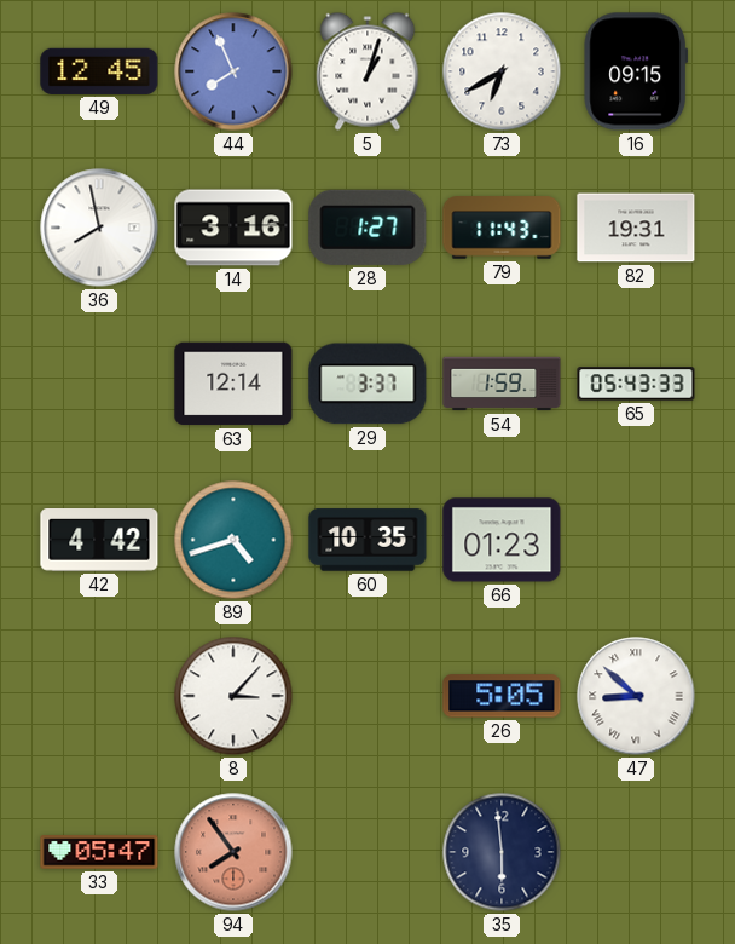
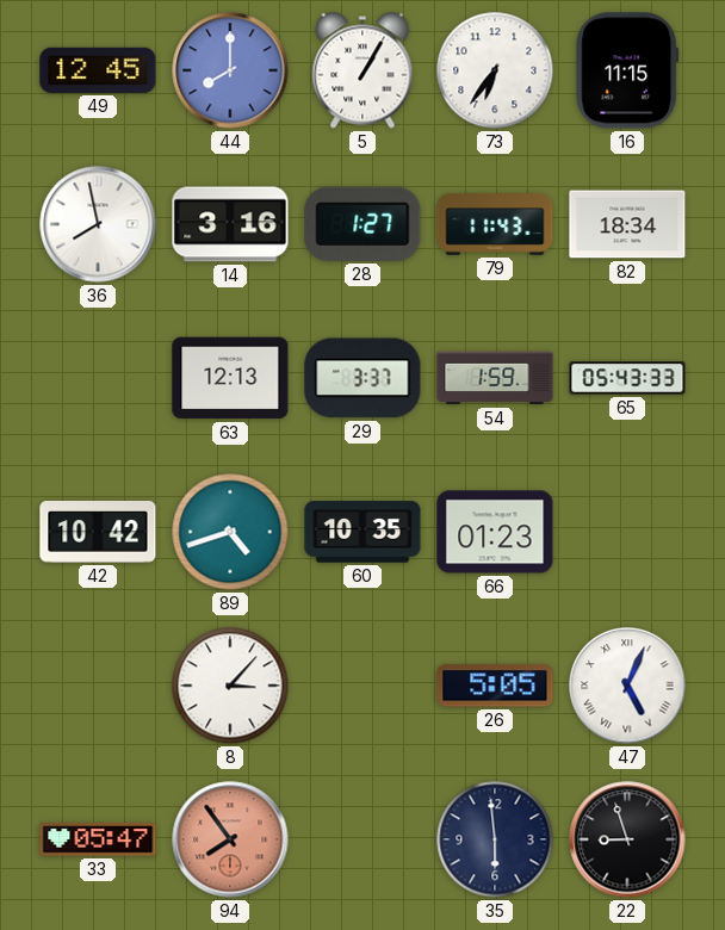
44: 7:56 -> 8:00
5: 1:03 -> 1:05
73: 6:40 -> 6:36
16: 09:15 -> 11:15
82: 19:31 -> 18:34
63: 12:14 -> 12:13
42: 4:42 -> 10:42
47: 8:52 -> 5:04
22: none -> 8:57
